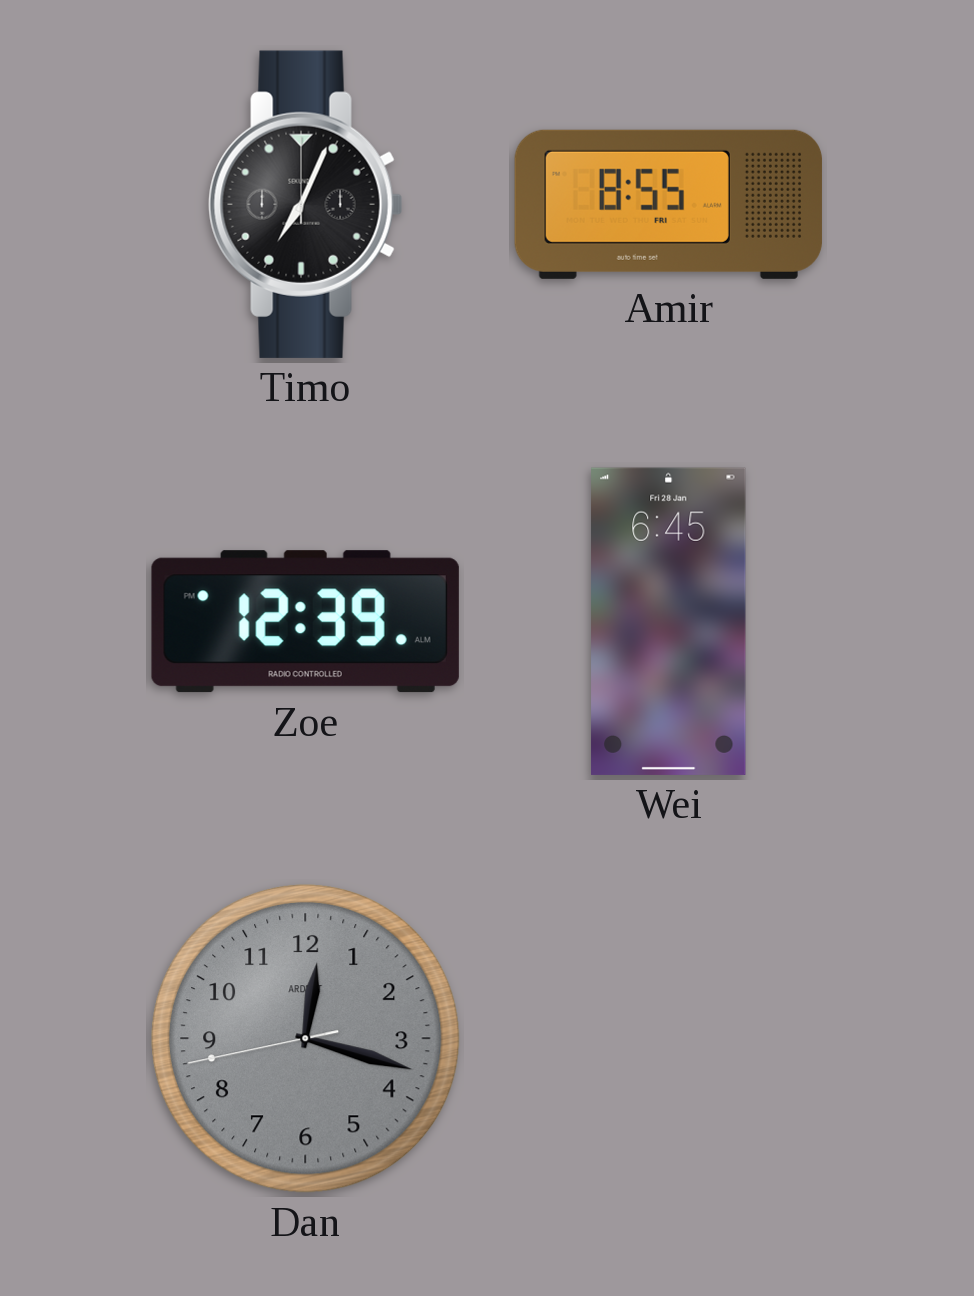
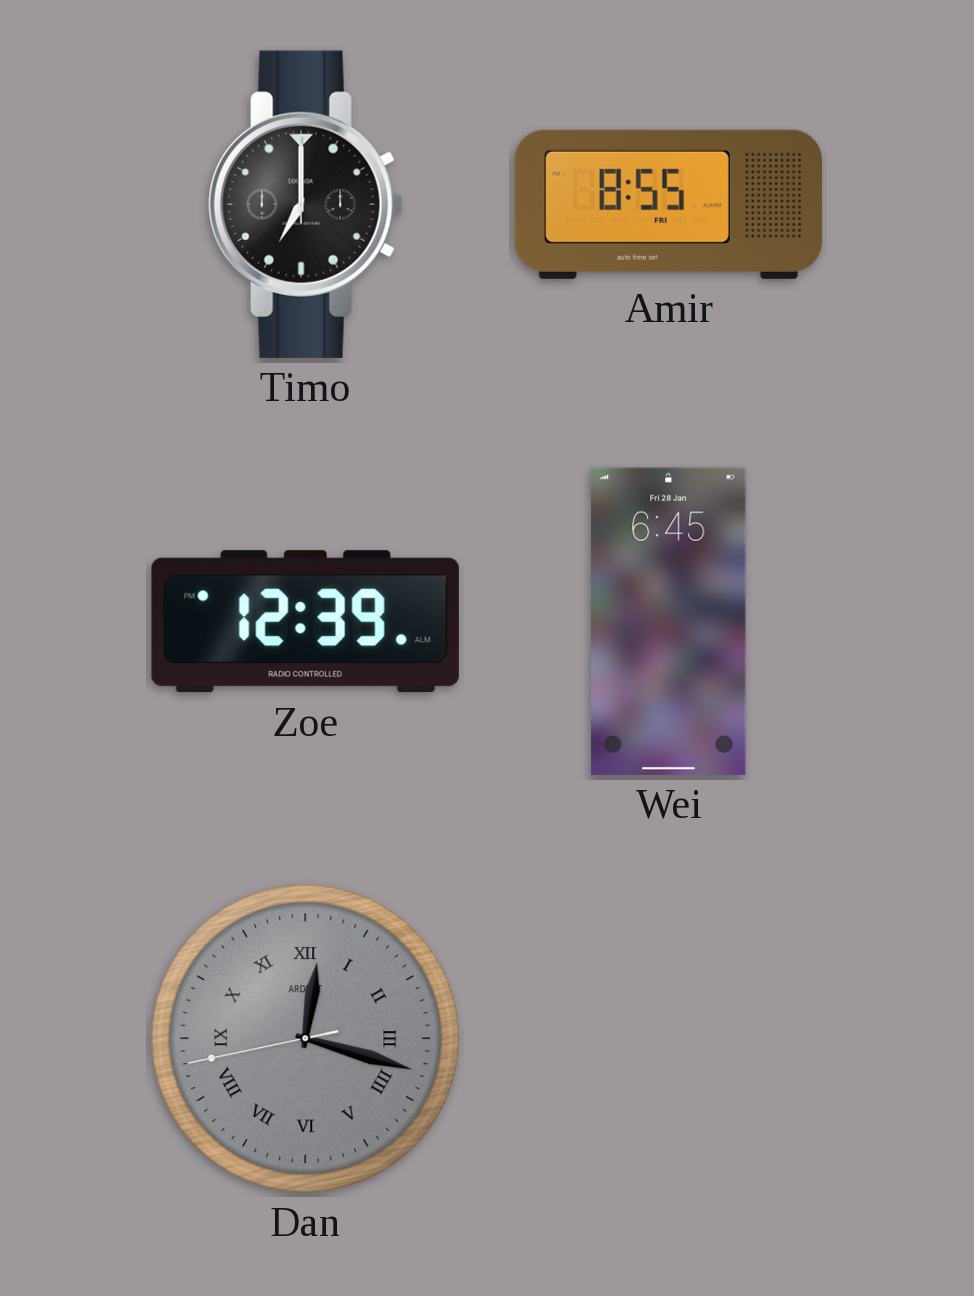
Timo: 7:04 -> 7:00
Dan numerals: Arabic -> Roman
